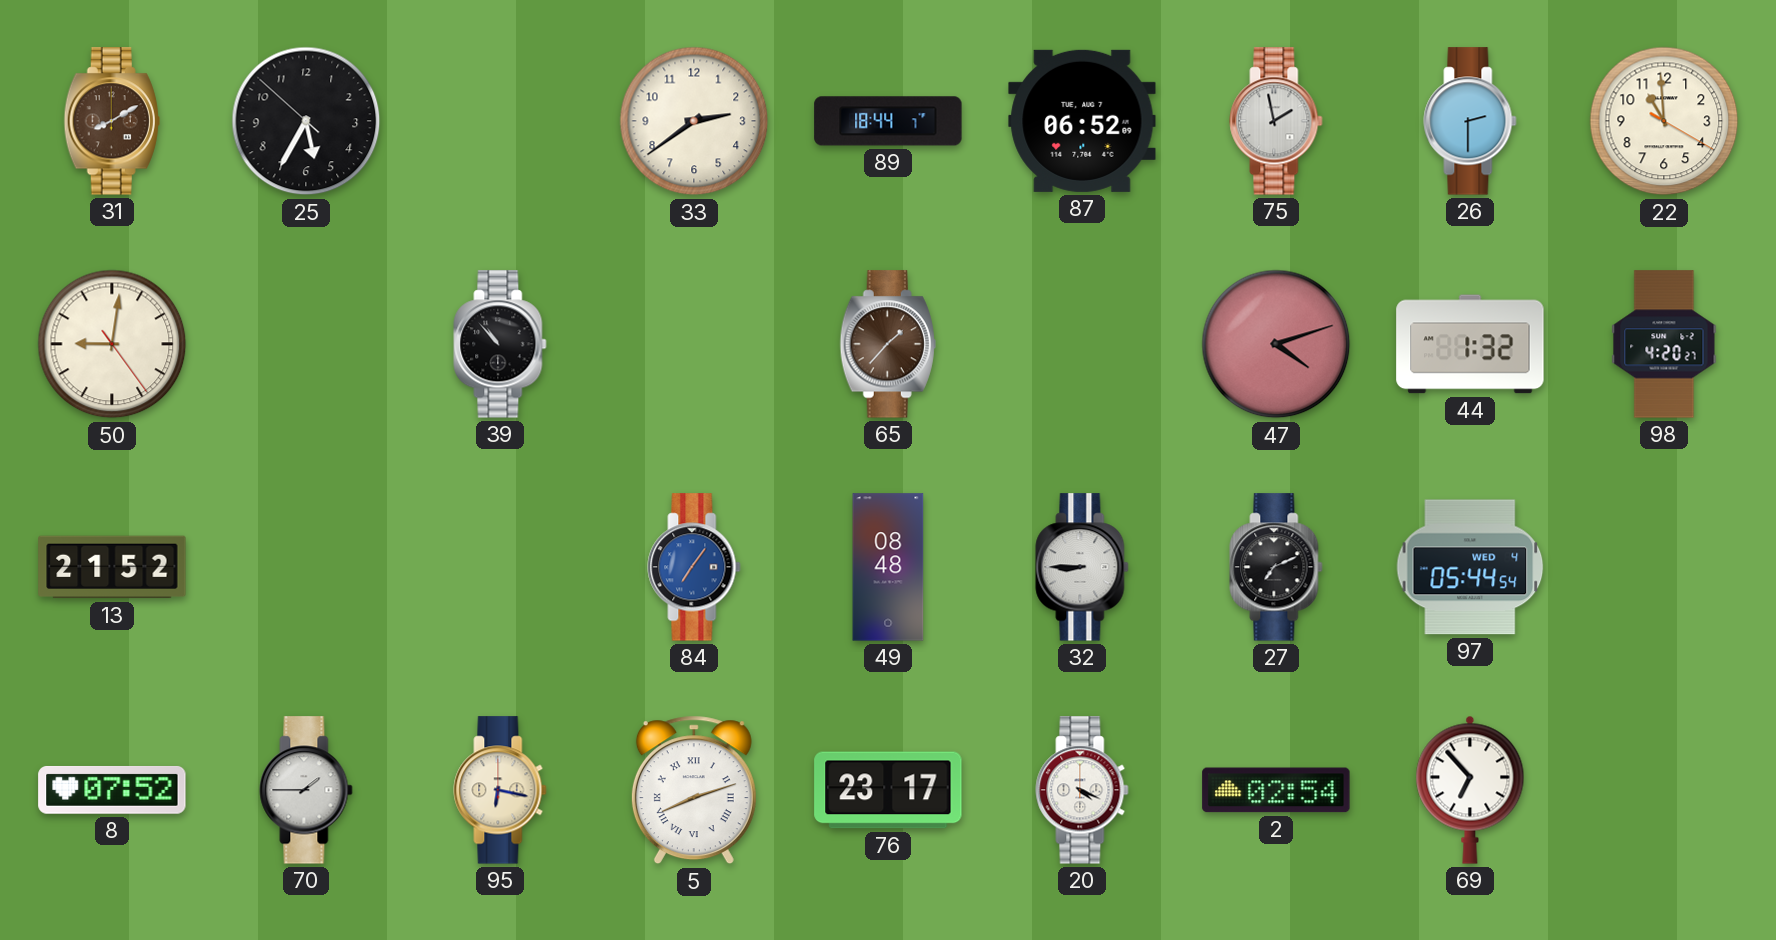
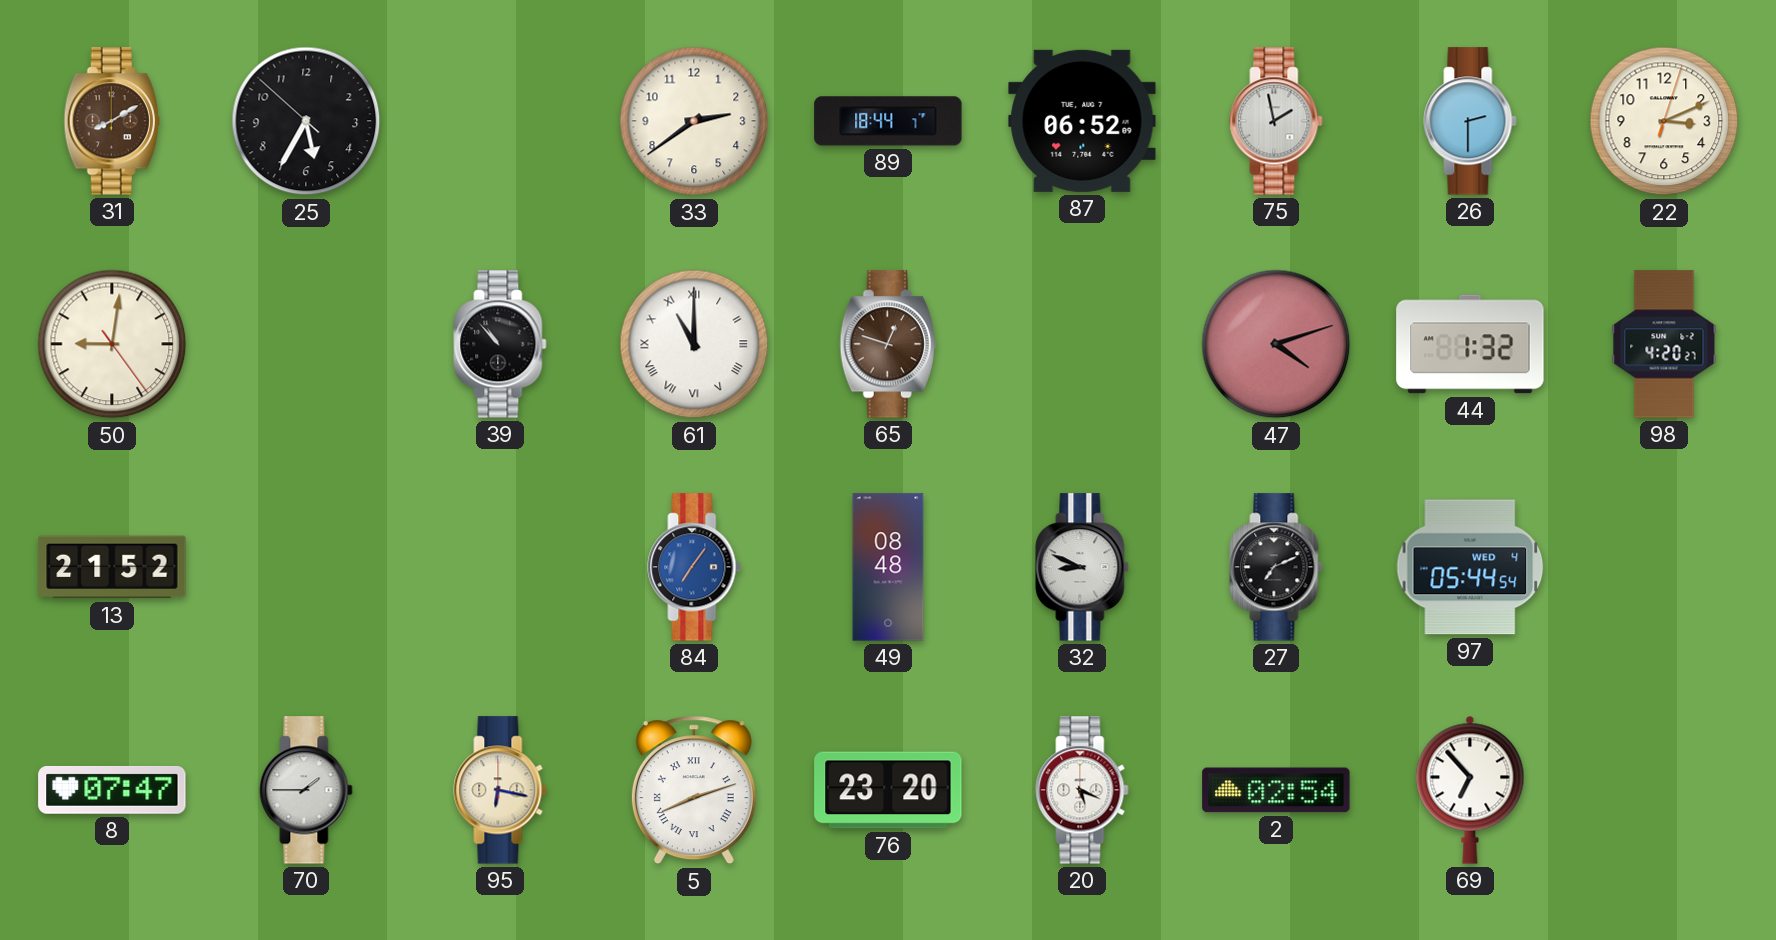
22: 10:59 -> 3:11
61: none -> 11:00
65: 1:37 -> 12:48
32: 8:45 -> 8:49
8: 07:52 -> 07:47
76: 23:17 -> 23:20
20: 4:19 -> 5:19
